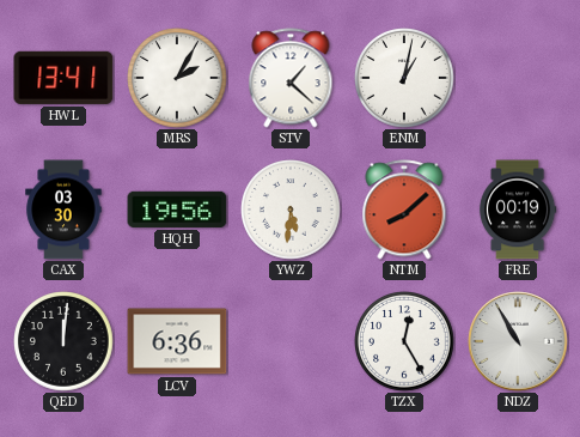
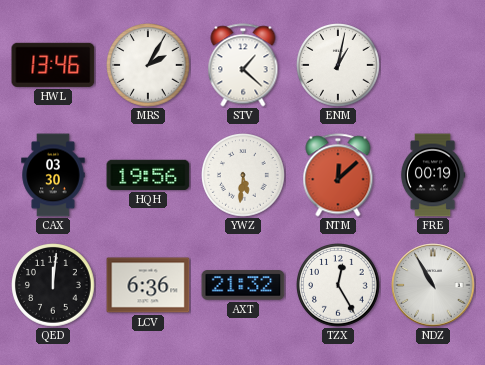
HWL: 13:41 -> 13:46
NTM: 8:08 -> 12:08
AXT: none -> 21:32
